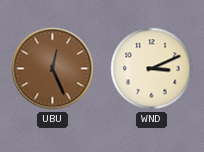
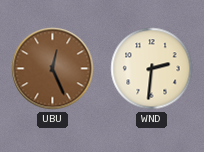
WND: 3:11 -> 2:31
